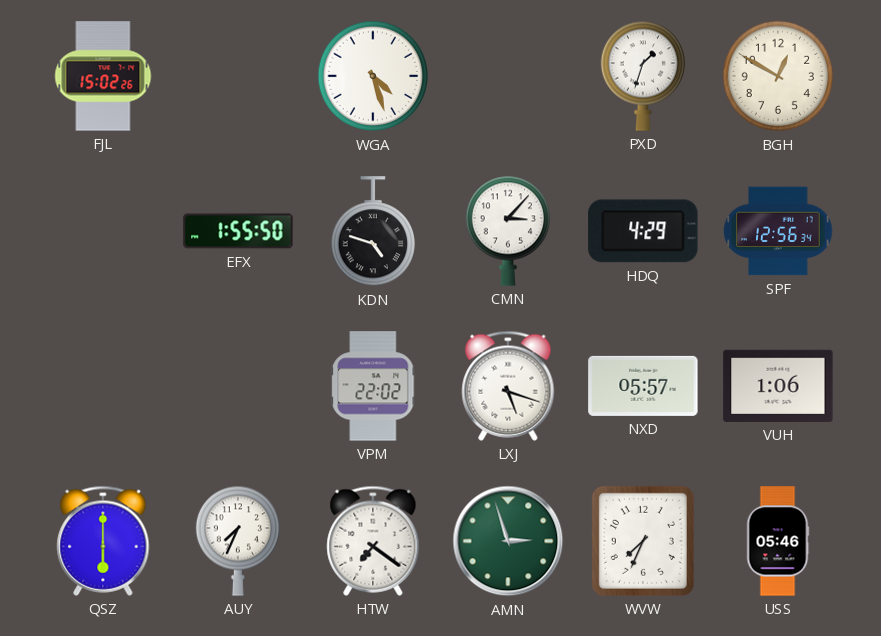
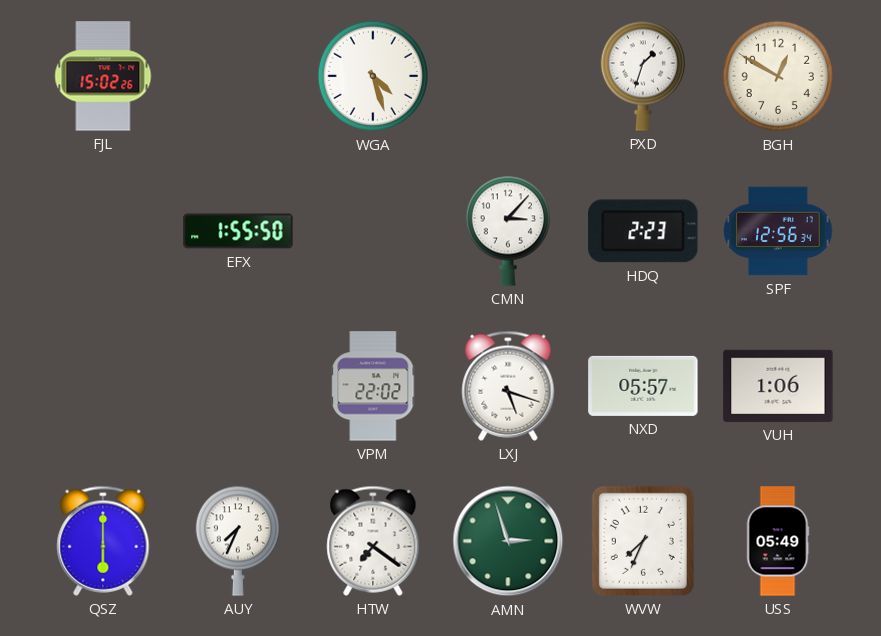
KDN: 4:48 -> none
HDQ: 4:29 -> 2:23
USS: 05:46 -> 05:49
